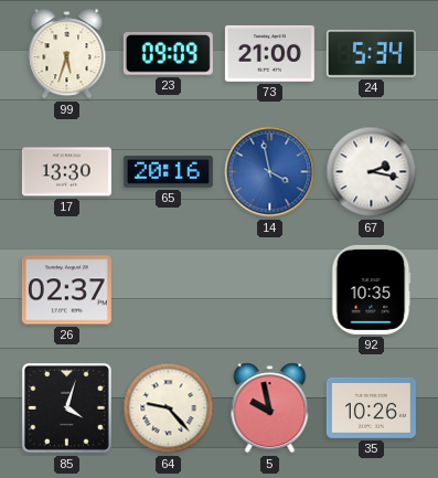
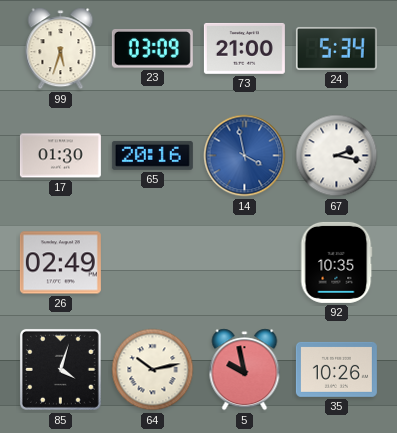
23: 09:09 -> 03:09
17: 13:30 -> 01:30
26: 02:37 -> 02:49
64: 9:23 -> 10:13
